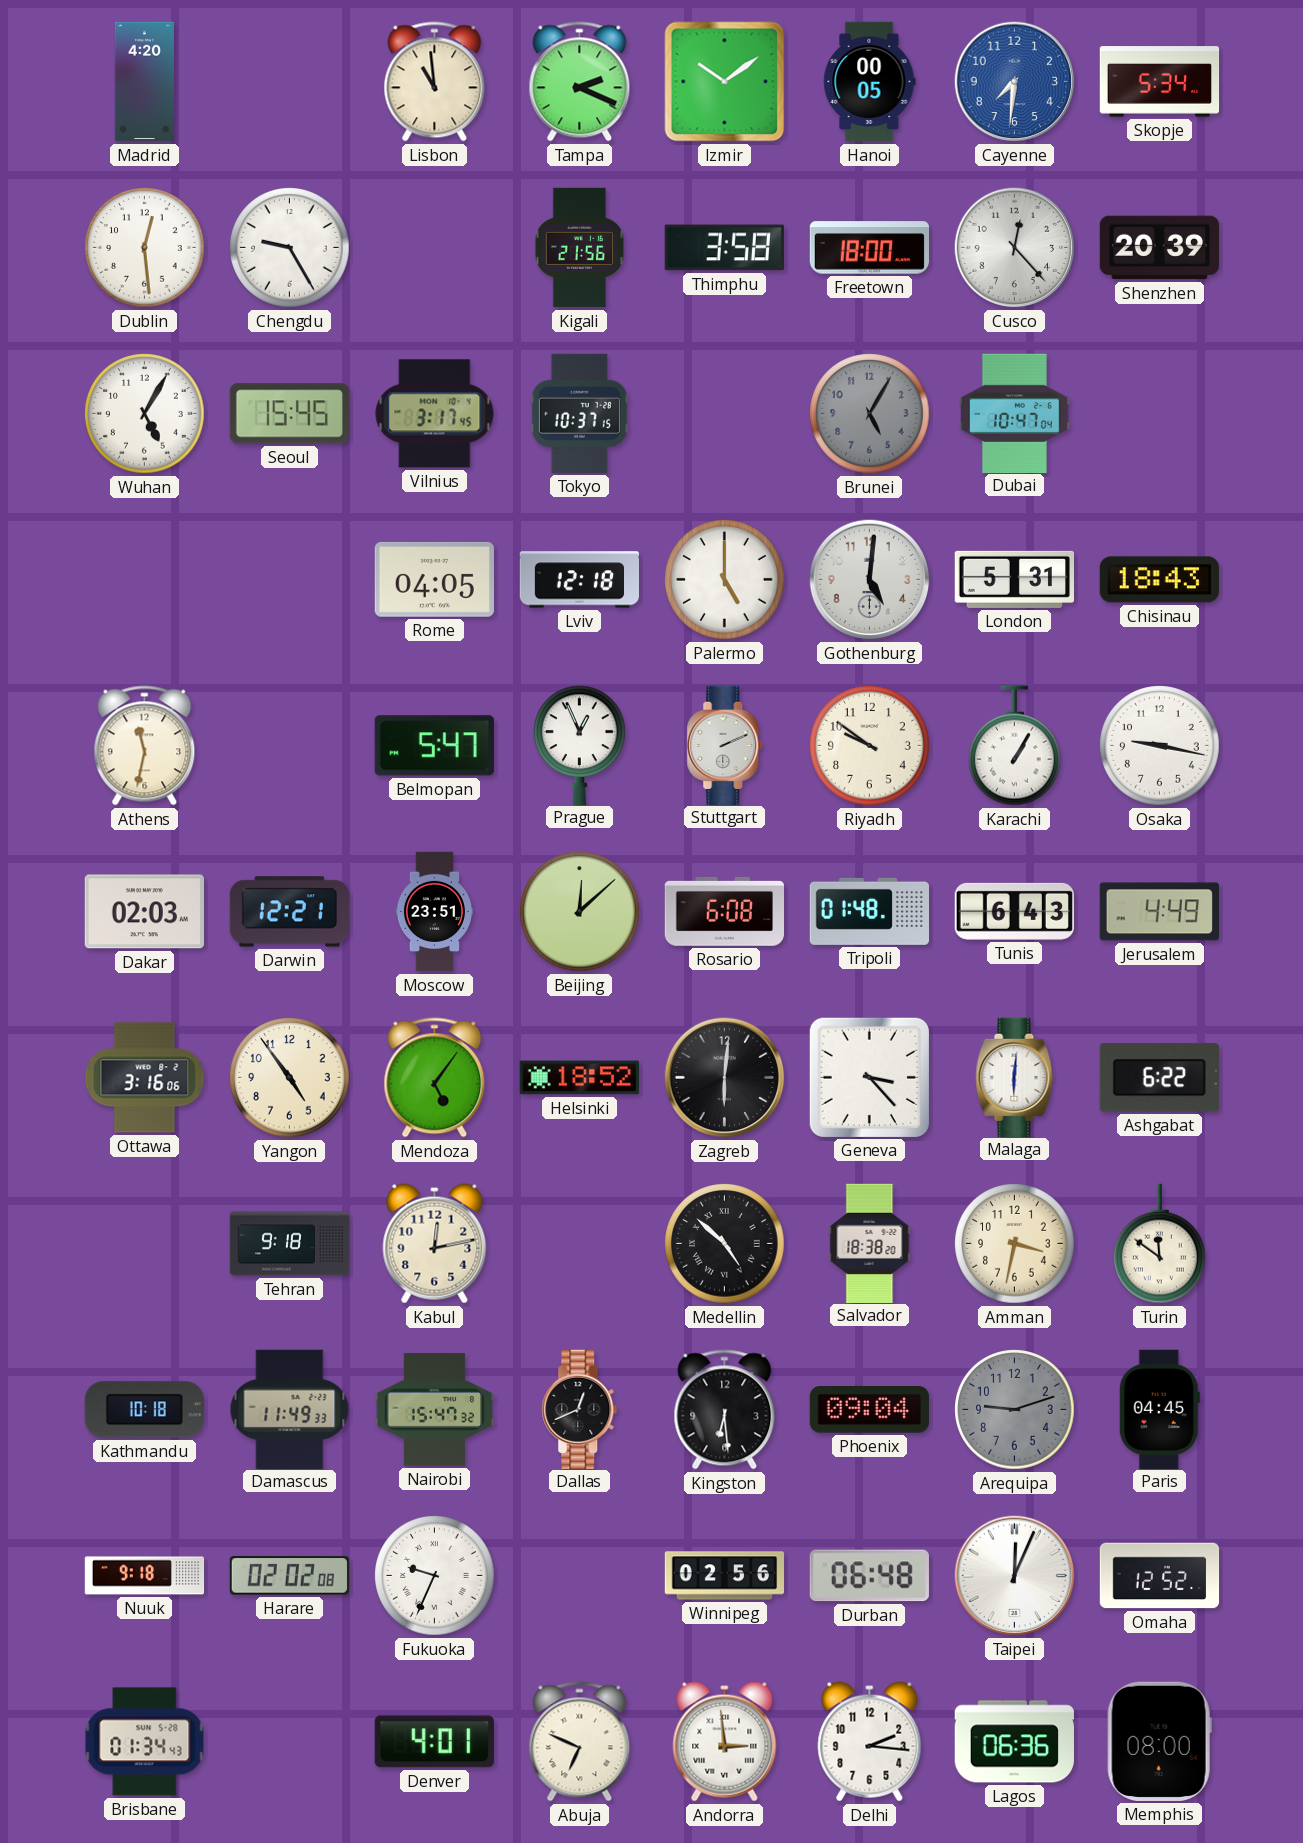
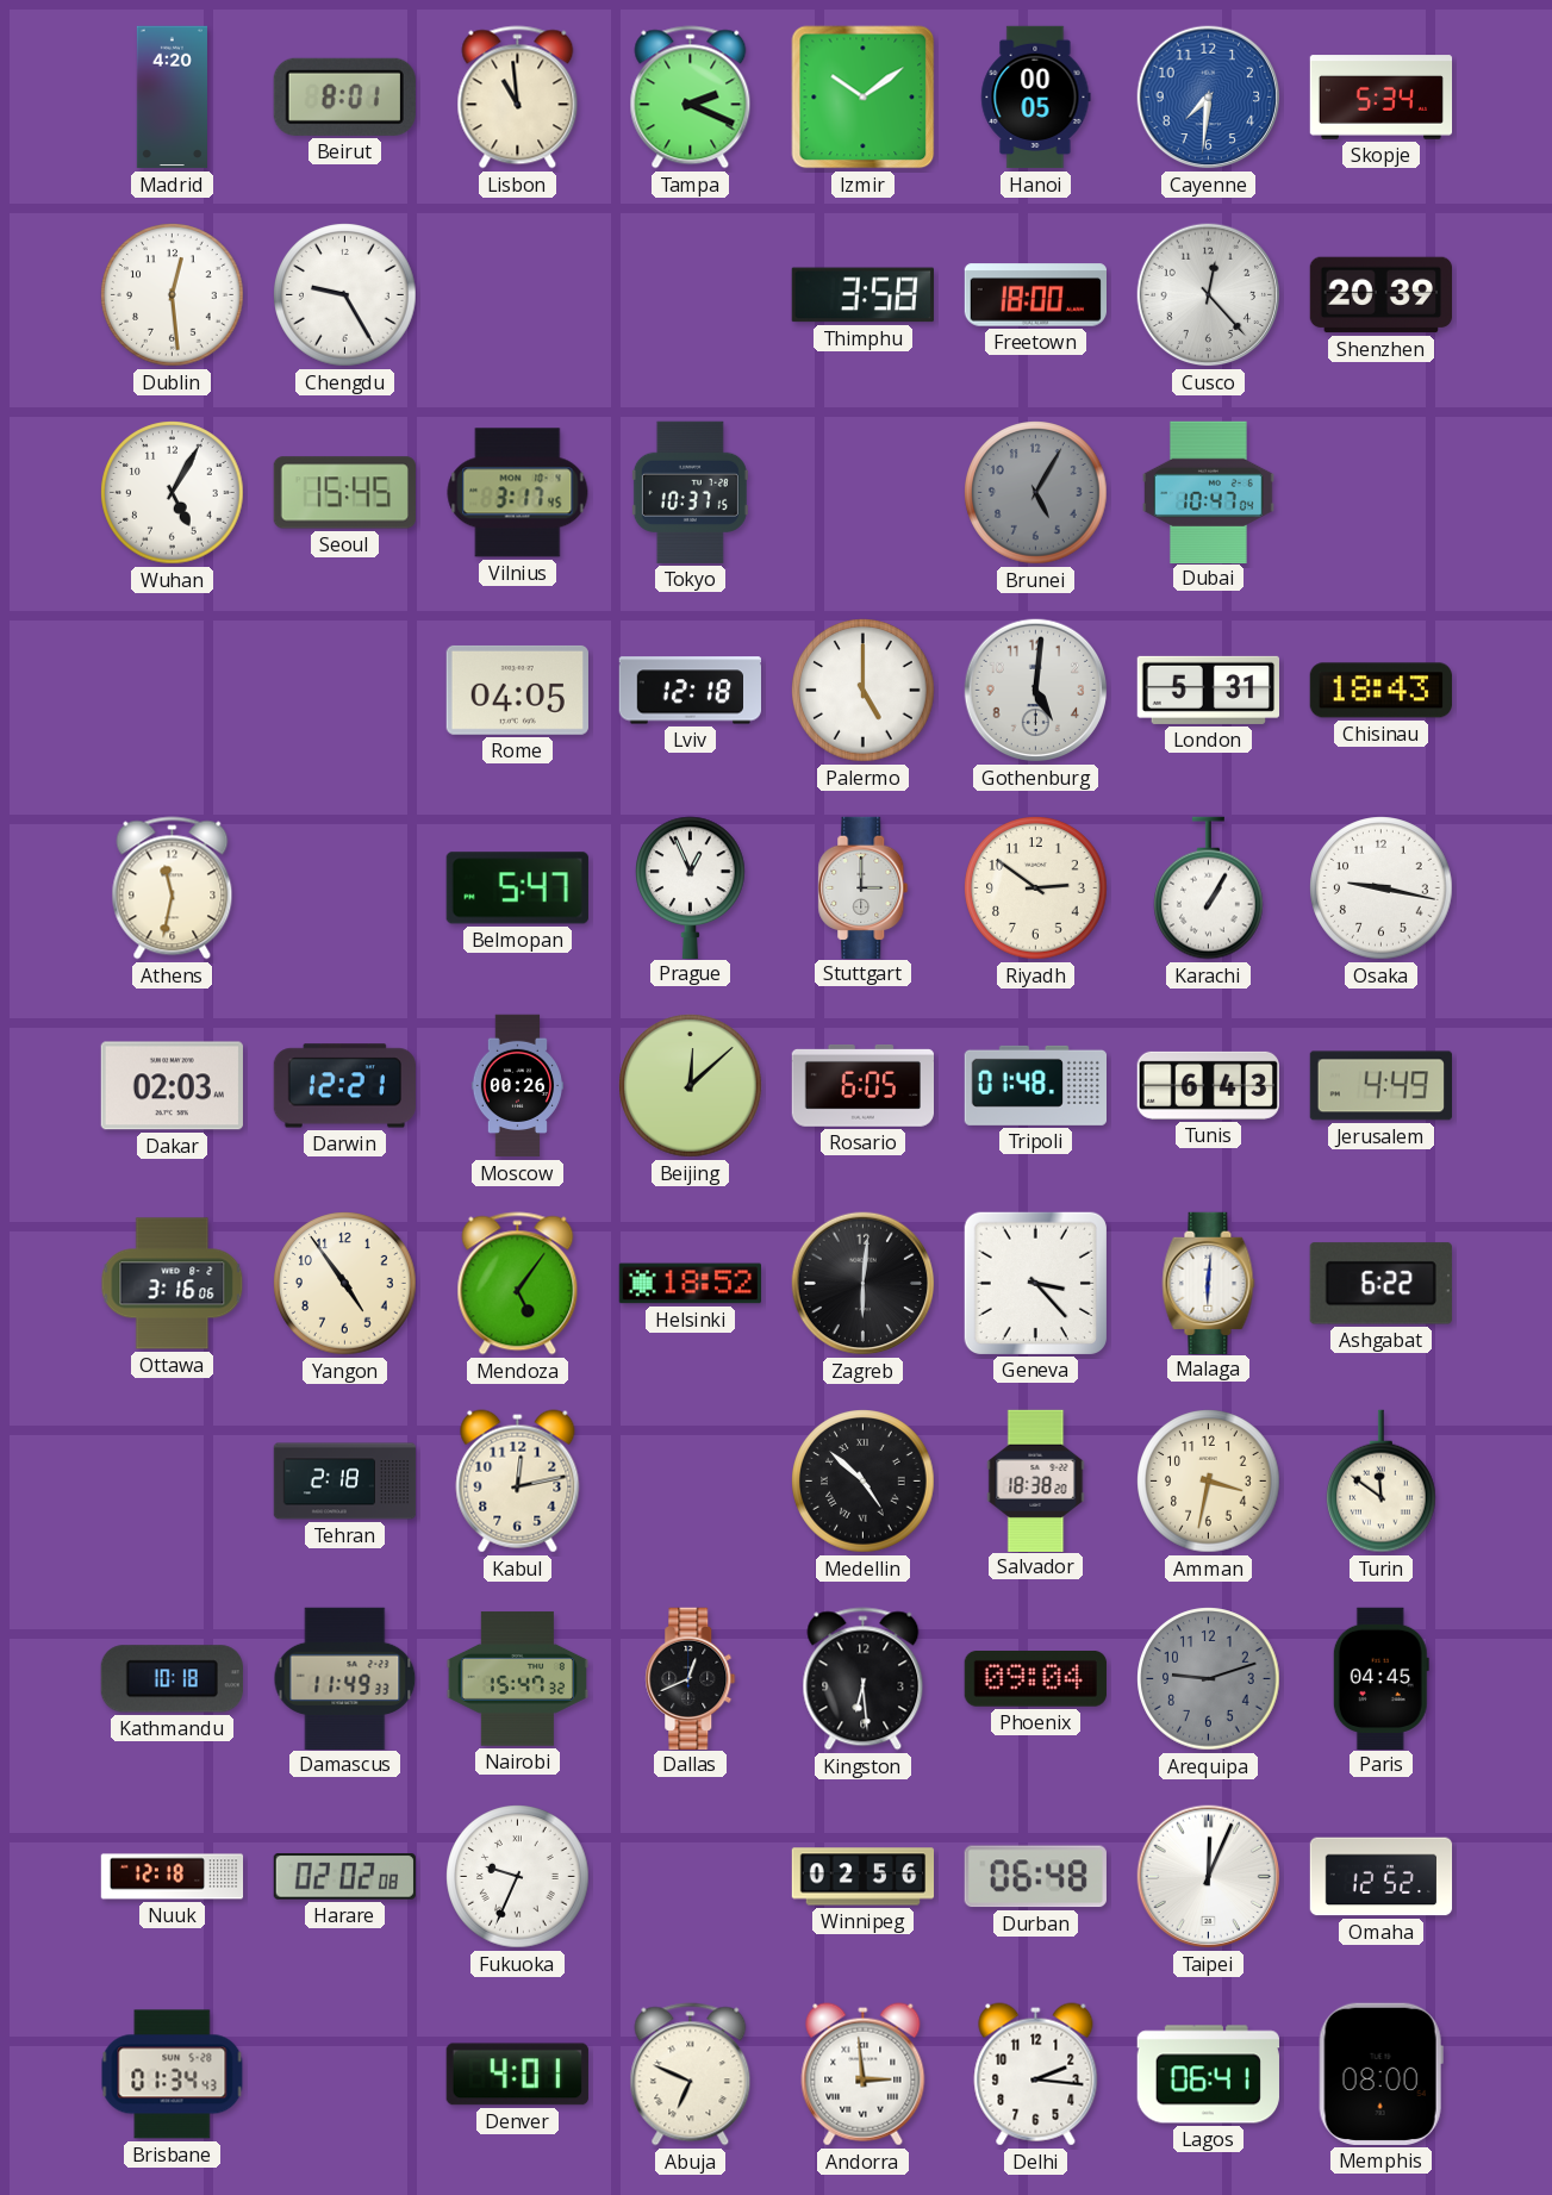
Beirut: none -> 8:01
Kigali: 21:56 -> none
Stuttgart: 2:11 -> 3:00
Riyadh: 9:51 -> 2:51
Moscow: 23:51 -> 00:26
Rosario: 6:08 -> 6:05
Tehran: 9:18 -> 2:18
Nuuk: 9:18 -> 12:18
Lagos: 06:36 -> 06:41
